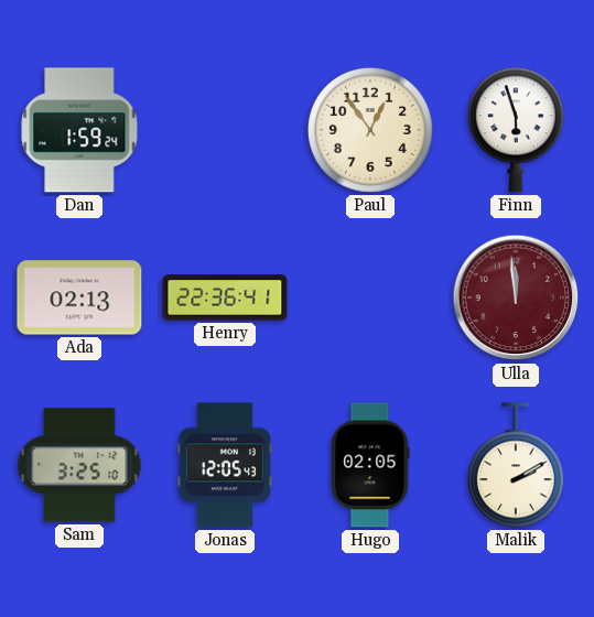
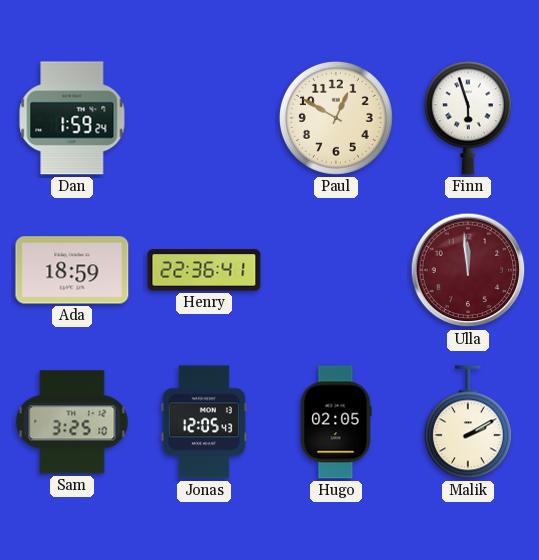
Paul: 12:54 -> 12:50
Ada: 02:13 -> 18:59
